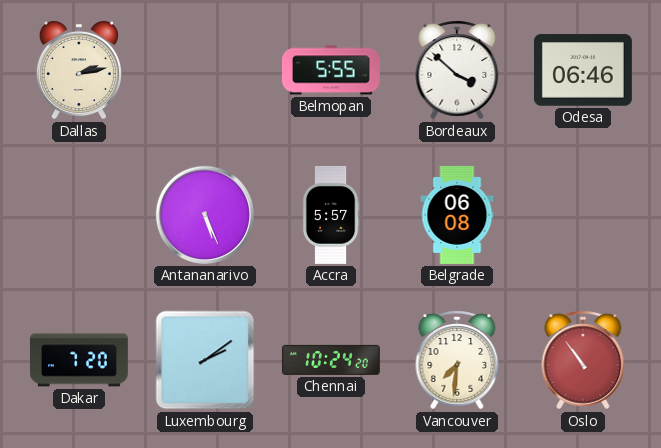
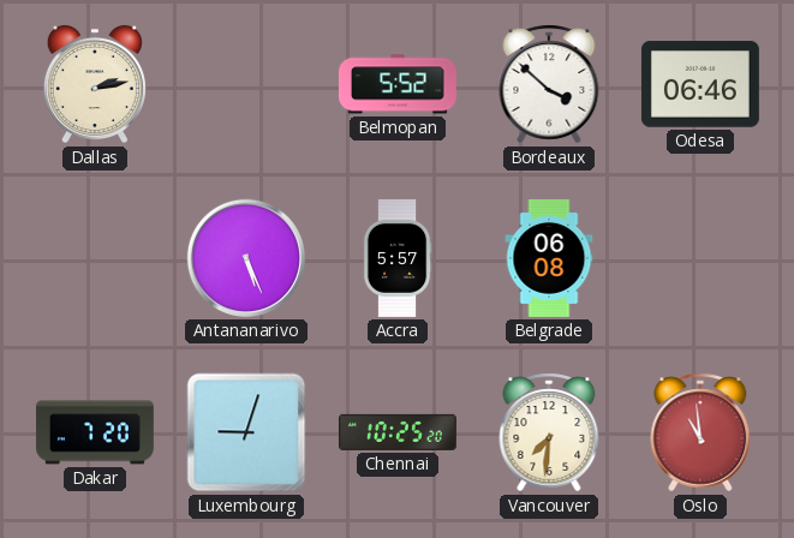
Belmopan: 5:55 -> 5:52
Luxembourg: 2:09 -> 9:03
Chennai: 10:24 -> 10:25
Oslo: 10:54 -> 10:59
